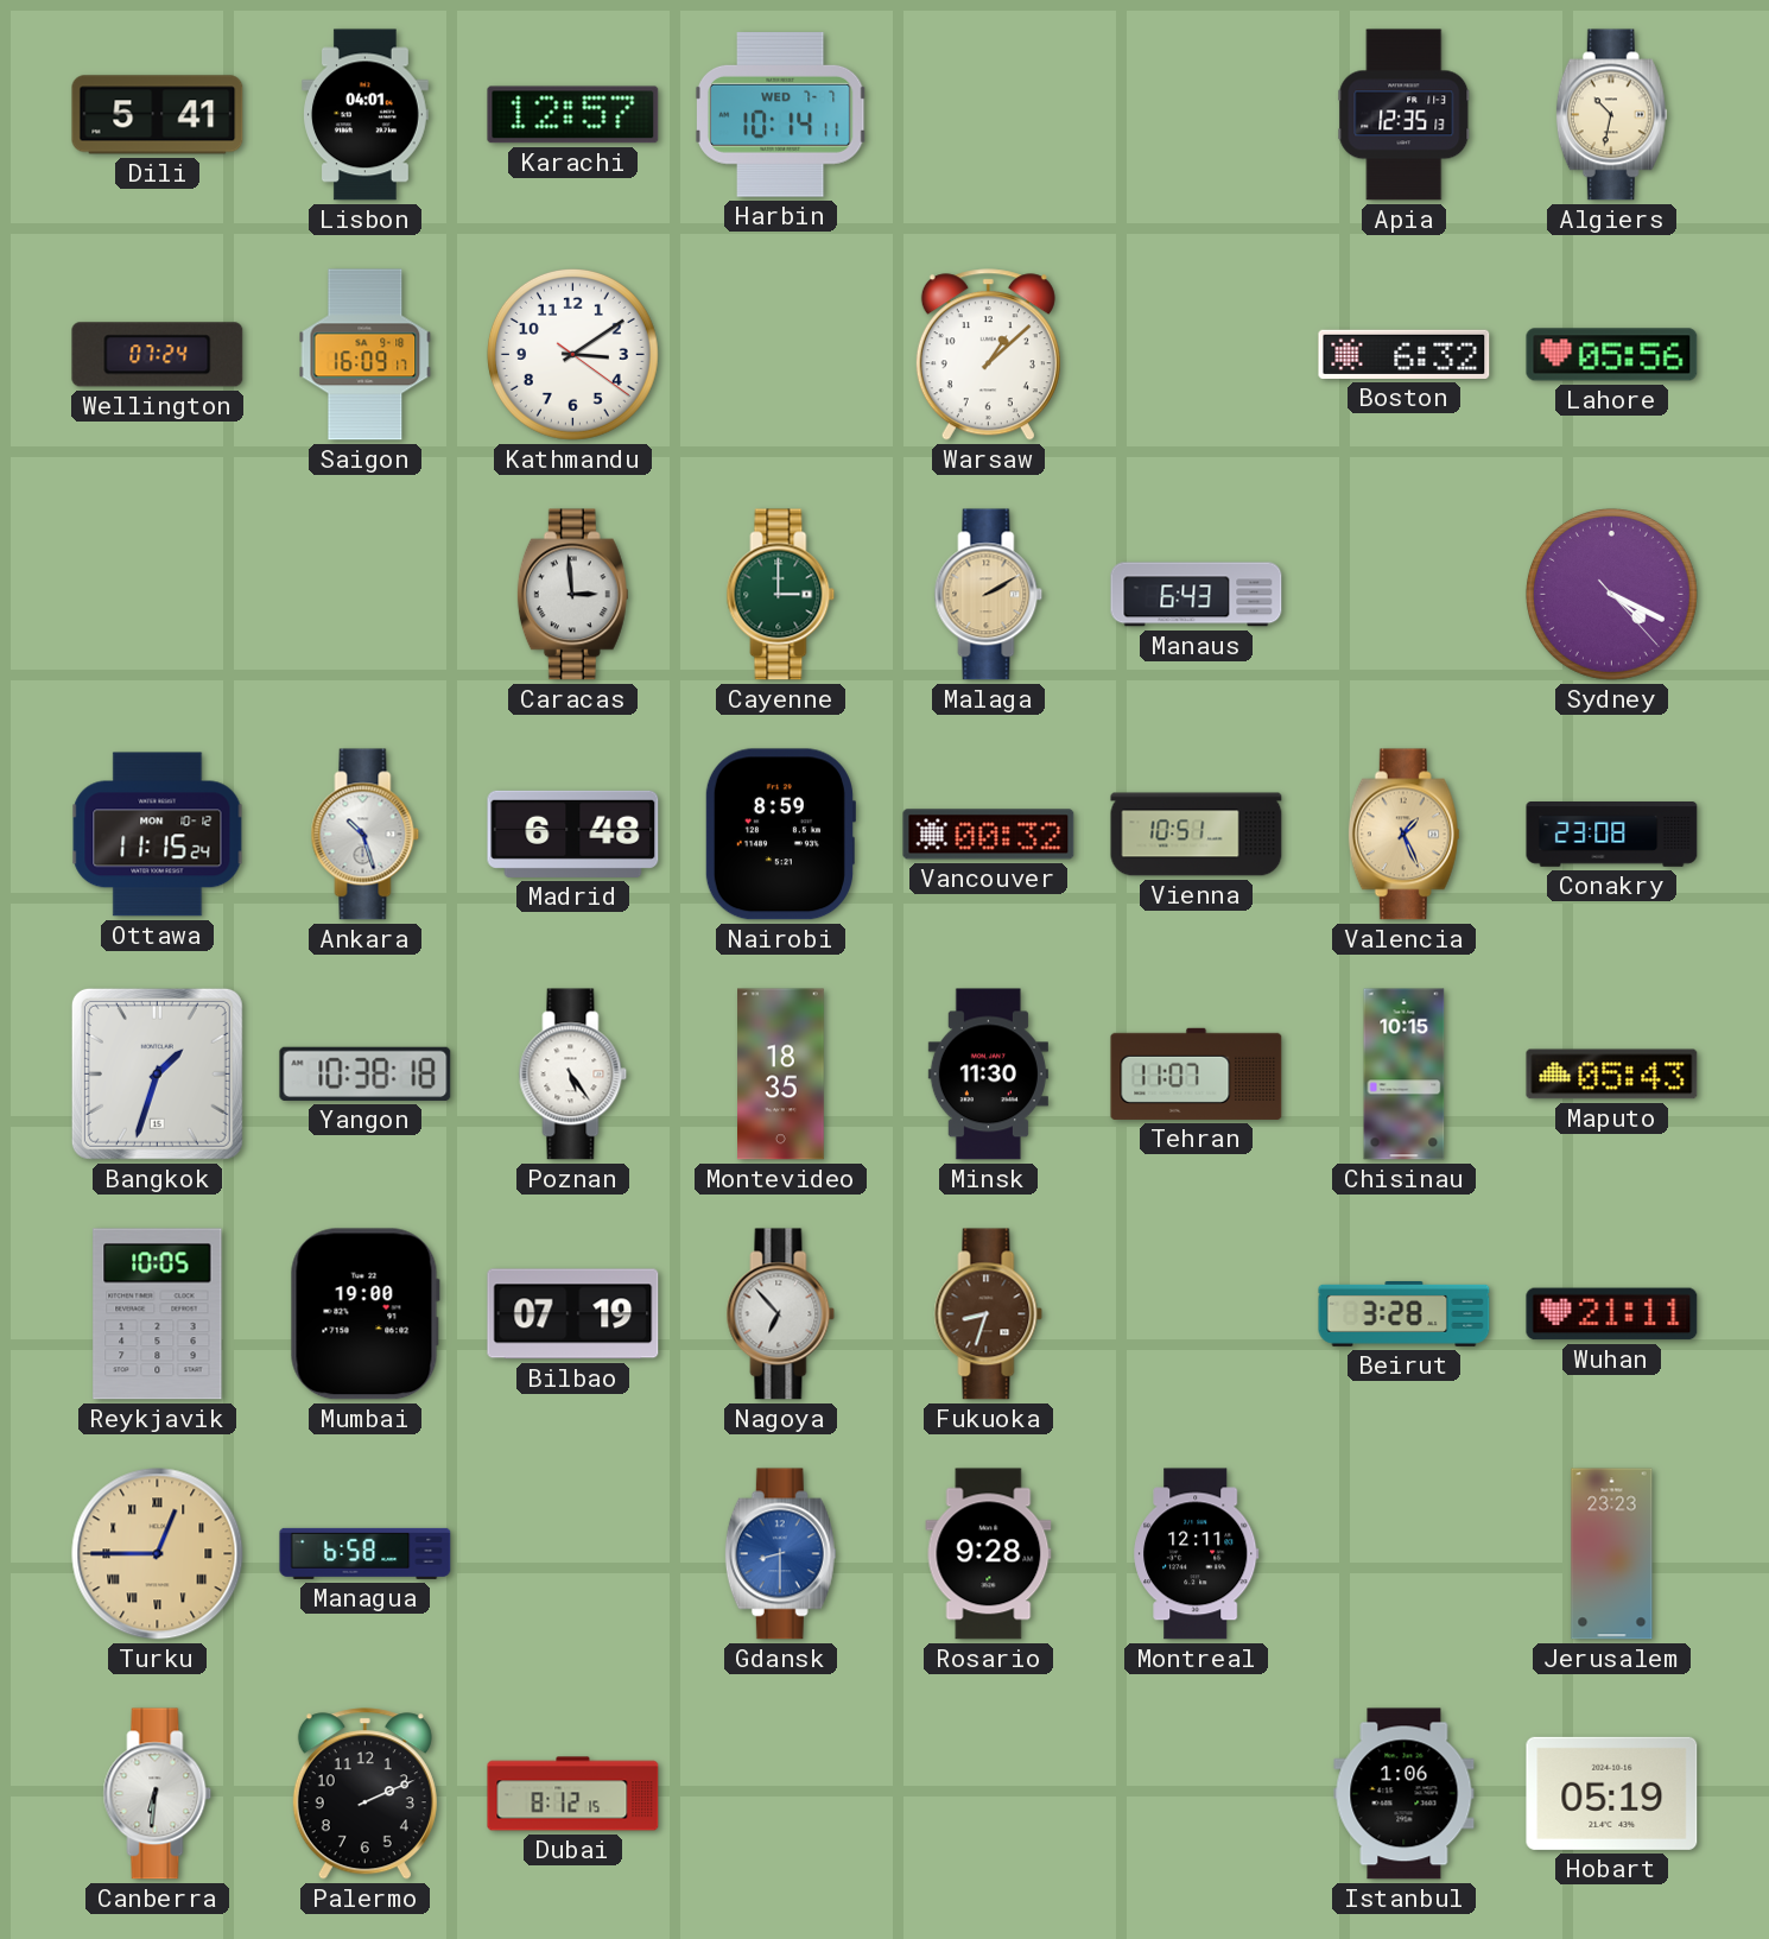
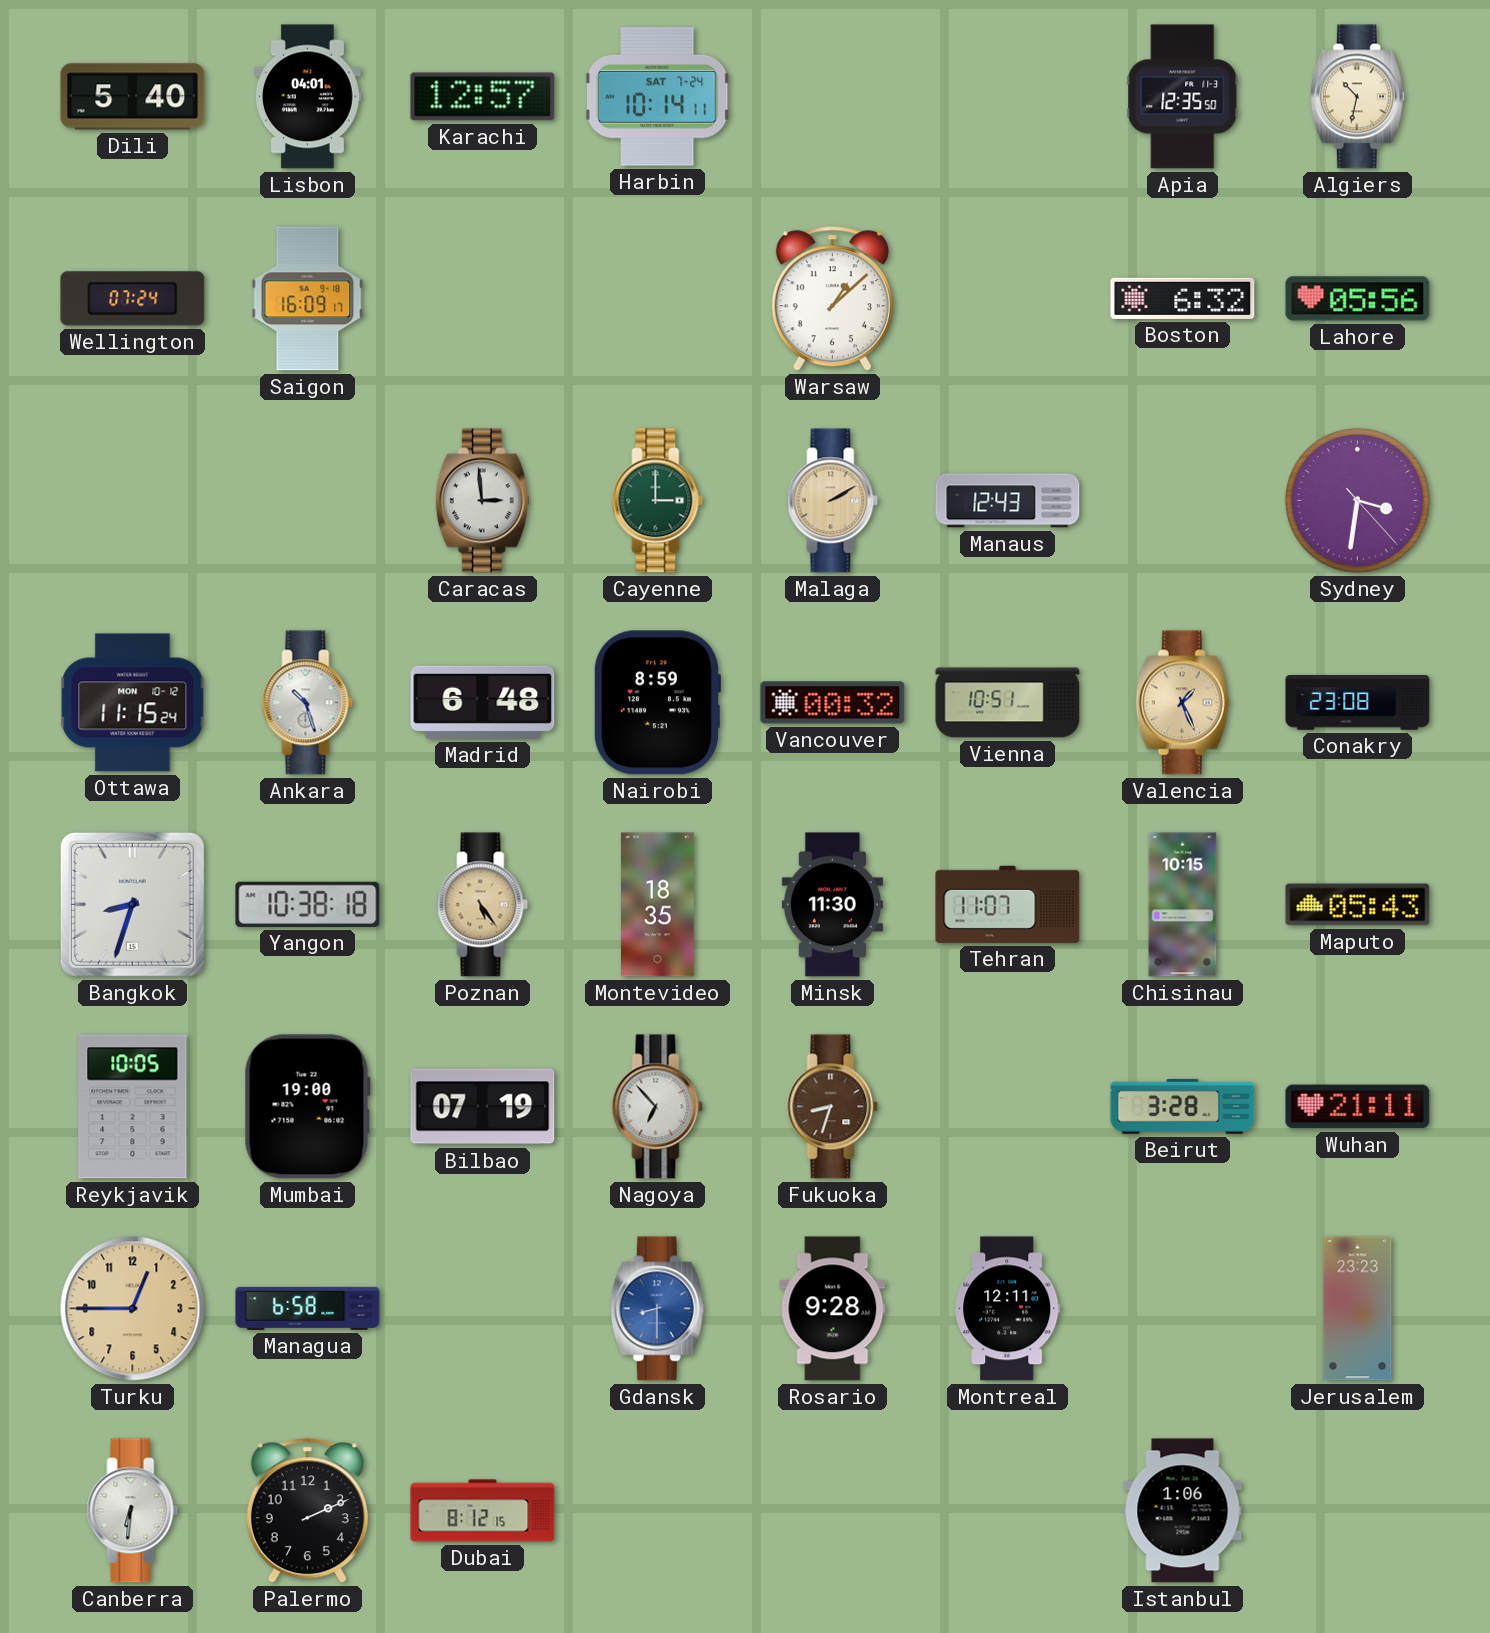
Dili: 5:41 -> 5:40
Harbin date: WED 7-7 -> SAT 7-24
Apia: 12:35:13 -> 12:35:50
Kathmandu: 3:09 -> none
Manaus: 6:43 -> 12:43
Sydney: 4:19 -> 3:31
Bangkok: 1:33 -> 8:33
Poznan dial: white -> champagne
Turku numerals: Roman -> Arabic
Hobart: 05:19 -> none
